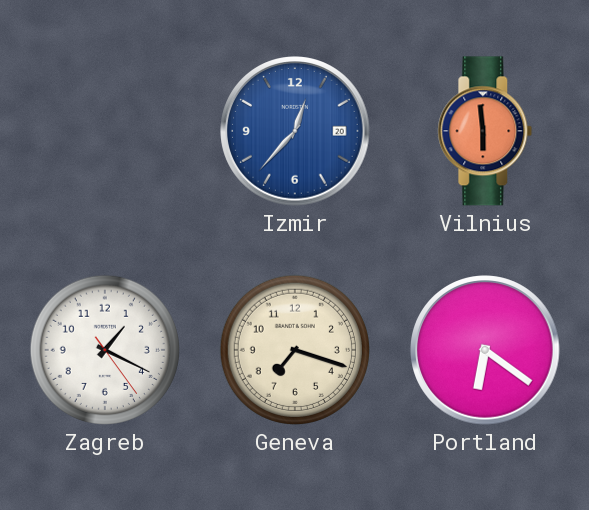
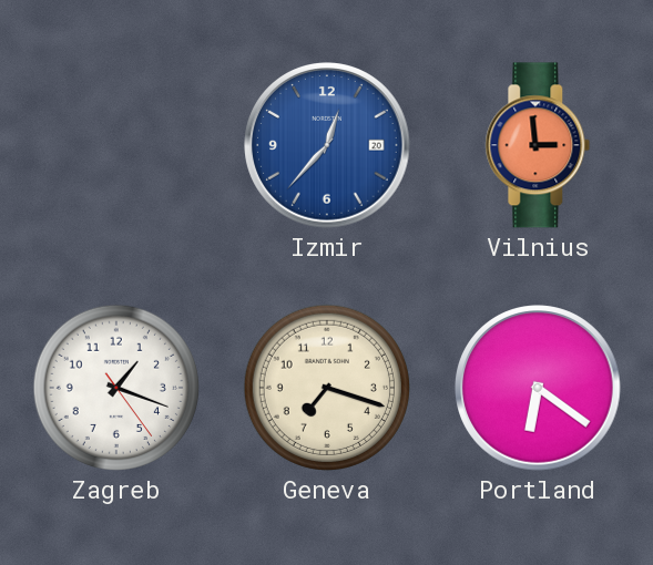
Vilnius: 5:59 -> 2:59
Zagreb: 1:19 -> 1:18
